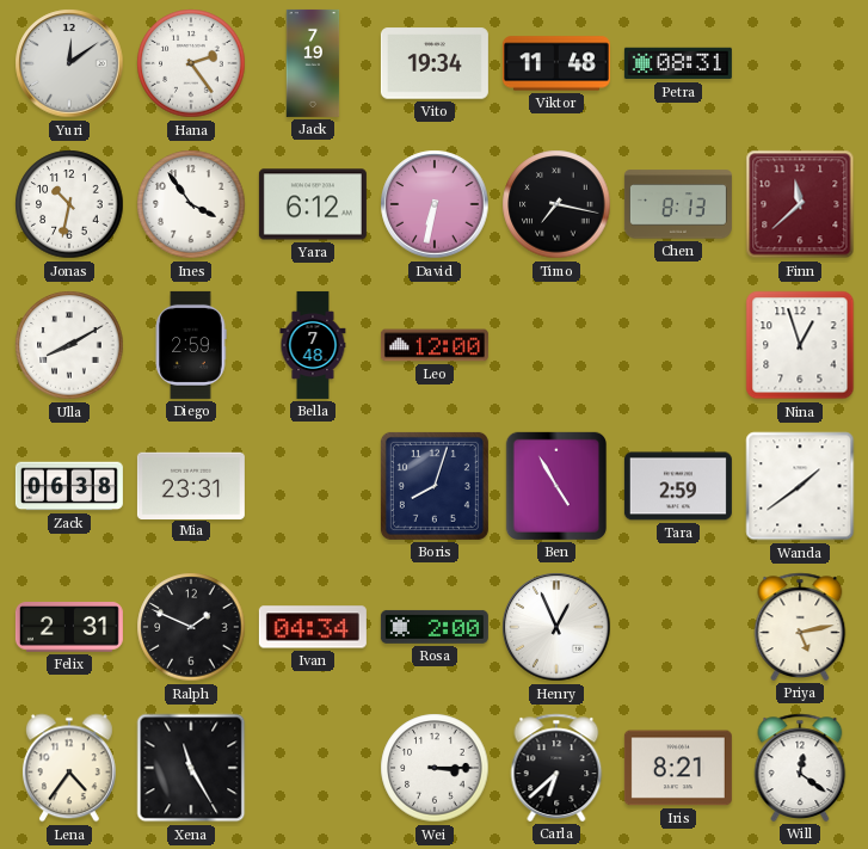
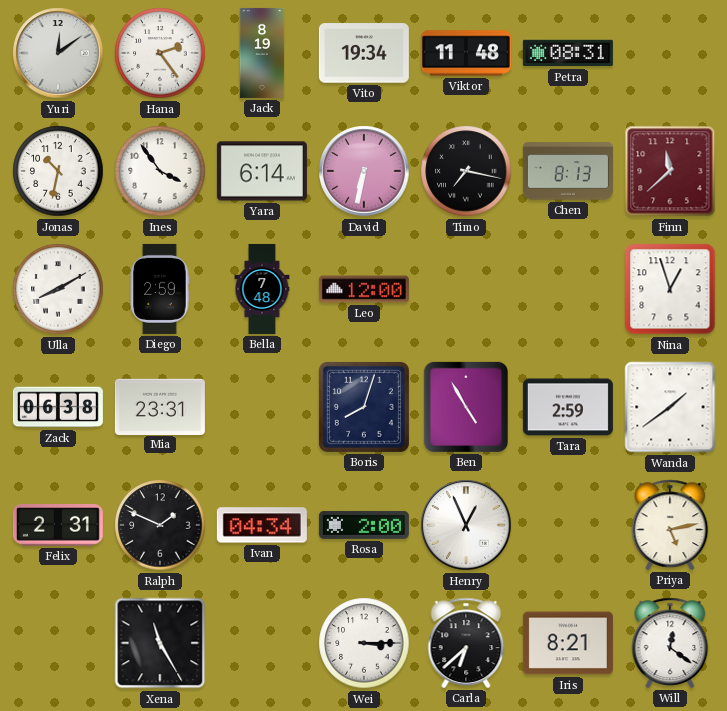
Jack: 7:19 -> 8:19
Yara: 6:12 -> 6:14
Lena: 4:36 -> none
